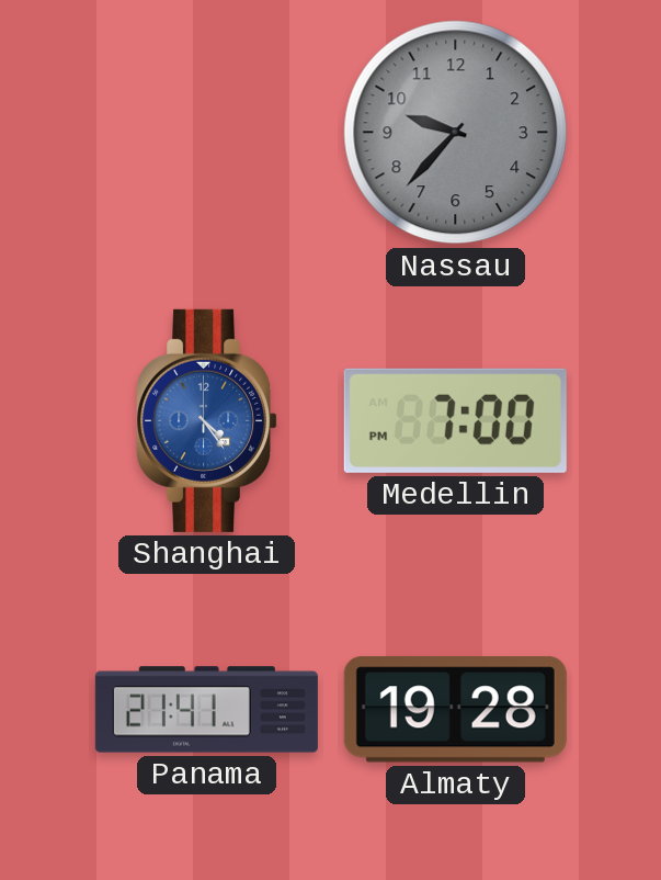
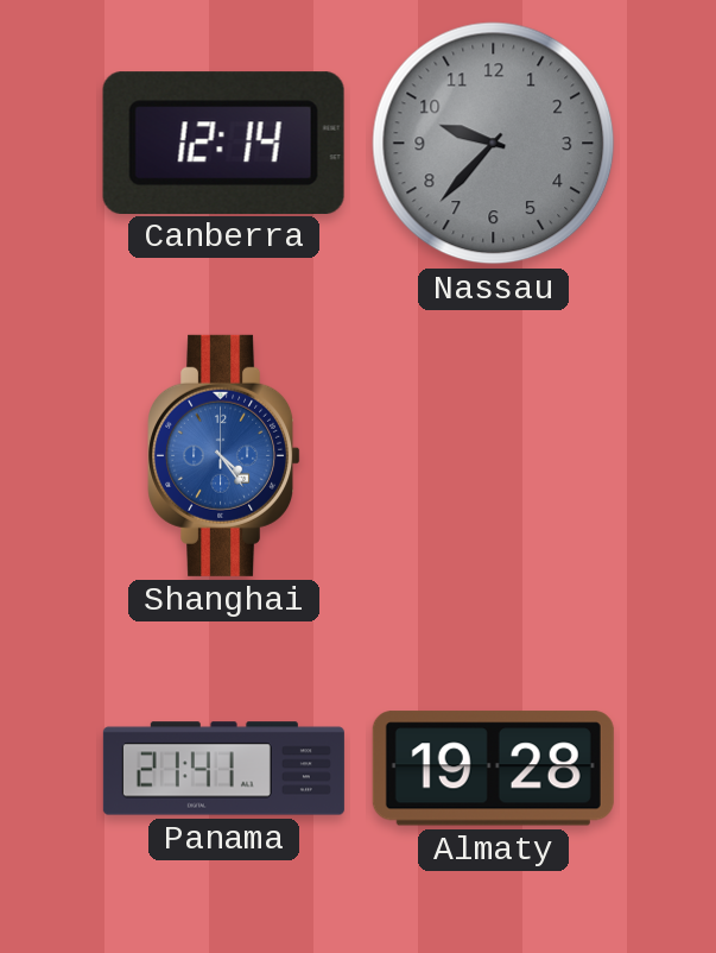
Canberra: none -> 12:14
Medellin: 7:00 -> none
